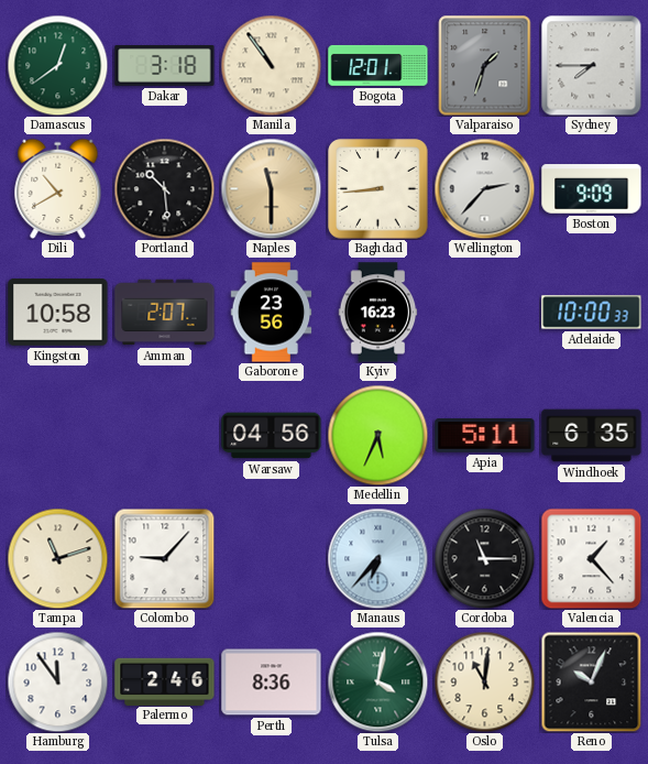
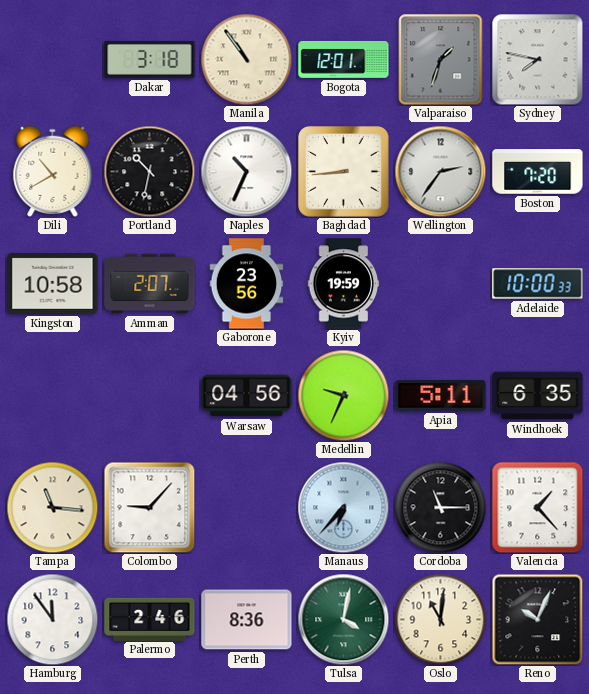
Damascus: 12:39 -> none
Sydney: 7:45 -> 7:47
Portland: 10:29 -> 10:32
Naples: 11:30 -> 10:34
Naples dial: champagne -> white
Wellington: 2:37 -> 2:36
Boston: 9:09 -> 7:20
Kyiv: 16:23 -> 19:59
Medellin: 5:34 -> 9:34
Tampa: 11:12 -> 11:16
